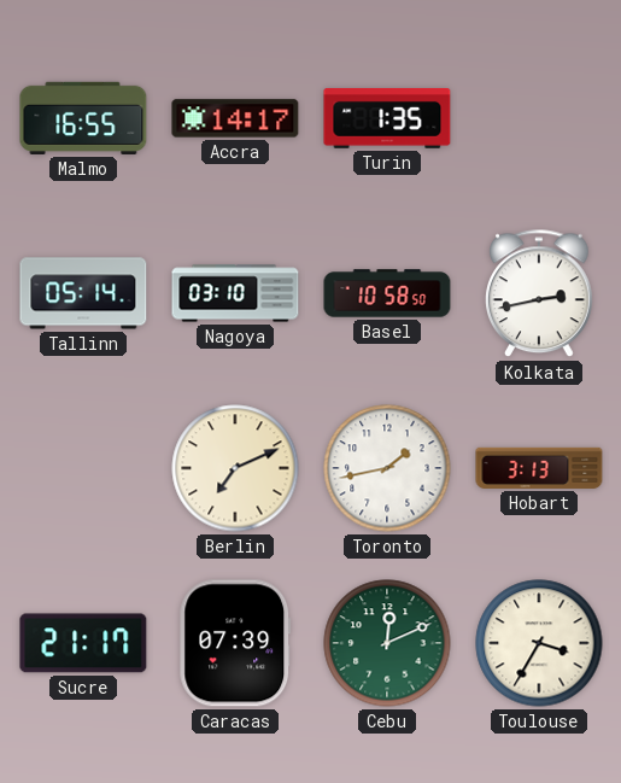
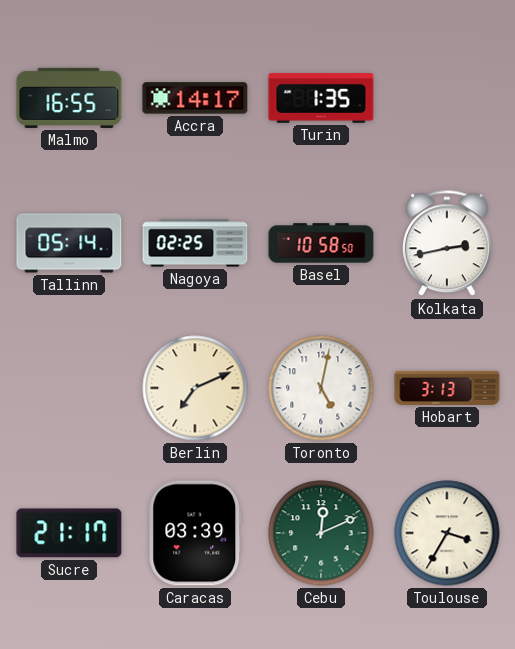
Nagoya: 03:10 -> 02:25
Toronto: 1:43 -> 5:02
Caracas: 07:39 -> 03:39
